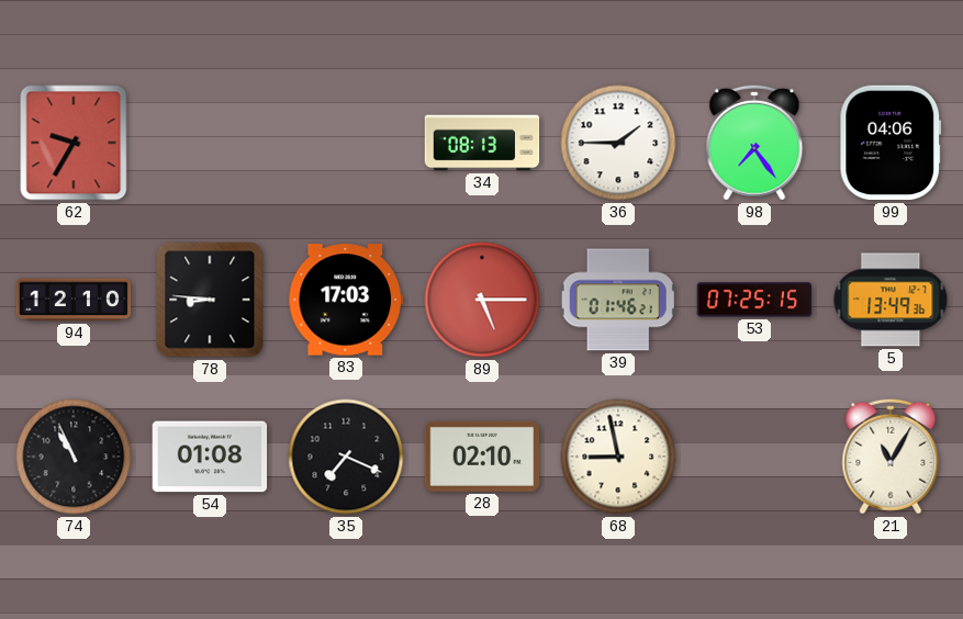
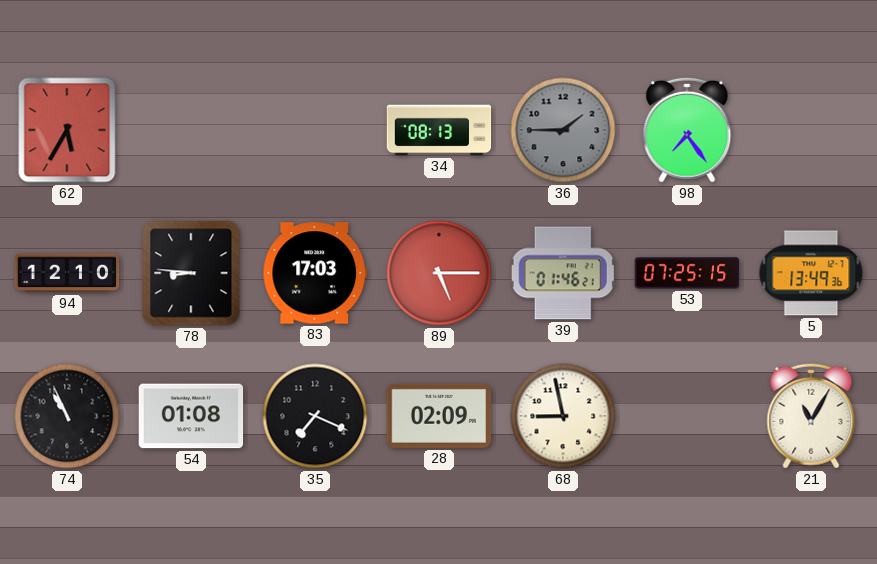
62: 9:35 -> 5:35
36 dial: white -> grey
99: 04:06 -> none
28: 02:10 -> 02:09
